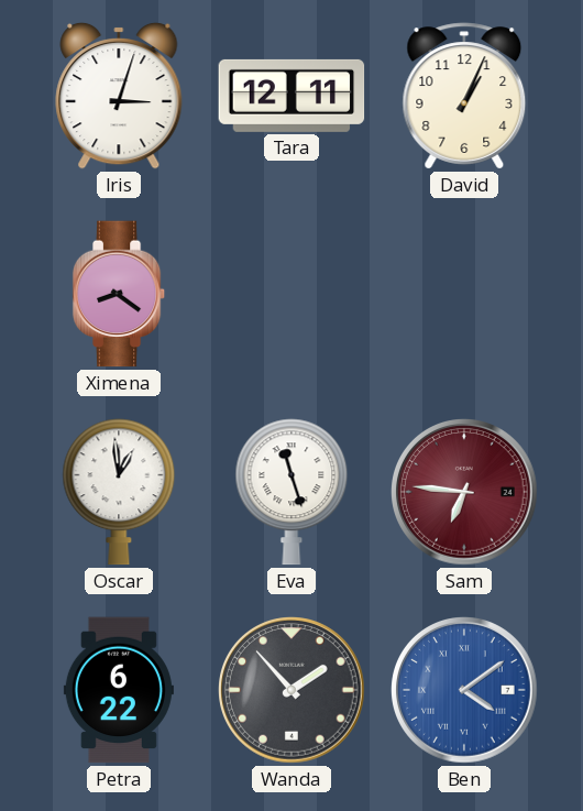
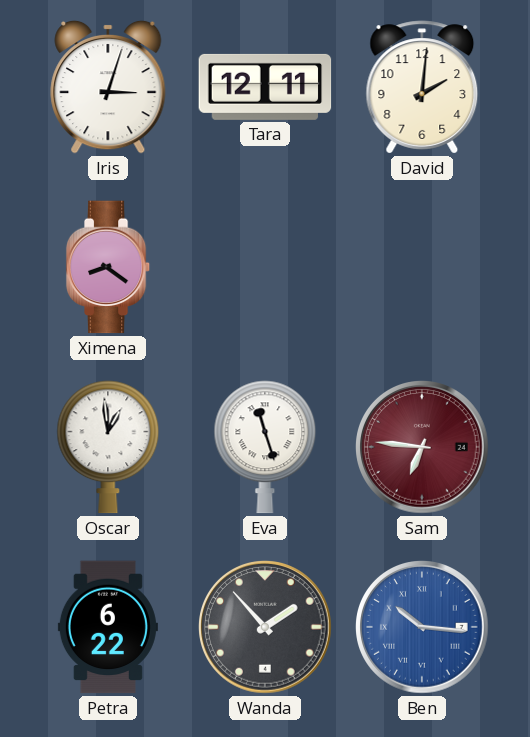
David: 1:04 -> 2:01
Ben: 4:09 -> 10:16
